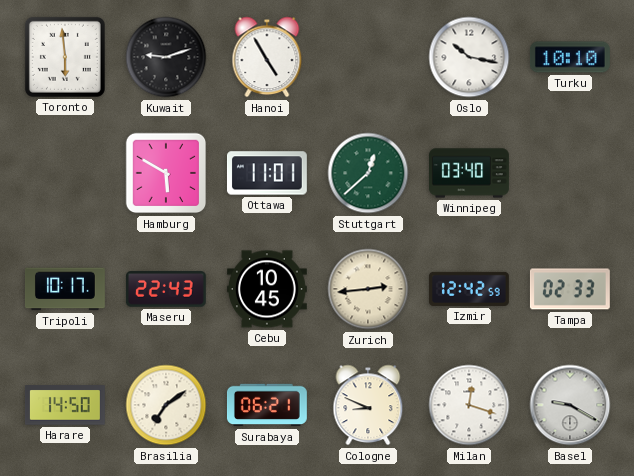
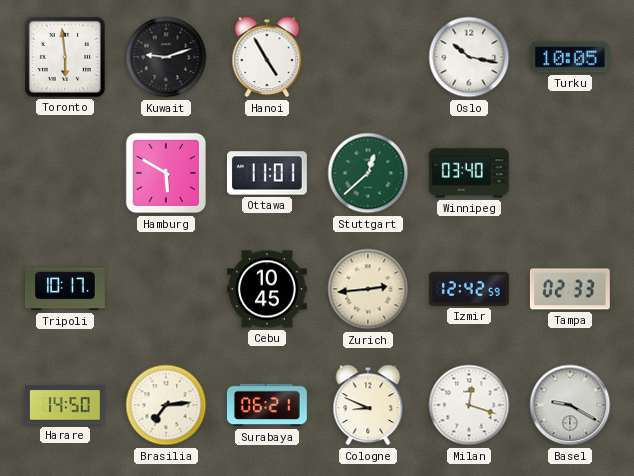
Turku: 10:10 -> 10:05
Maseru: 22:43 -> none
Brasilia: 7:09 -> 7:14
